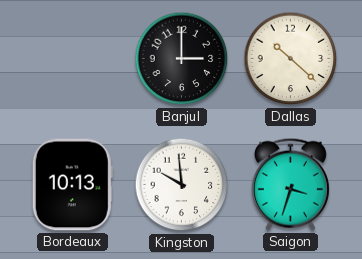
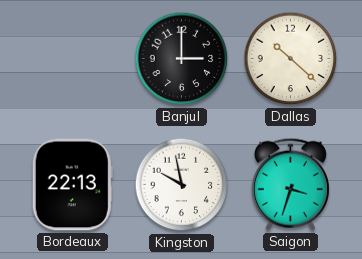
Bordeaux: 10:13 -> 22:13
Kingston: 9:59 -> 9:58
